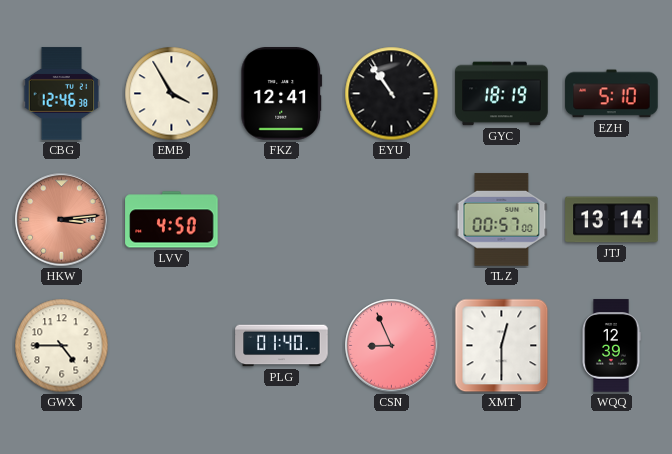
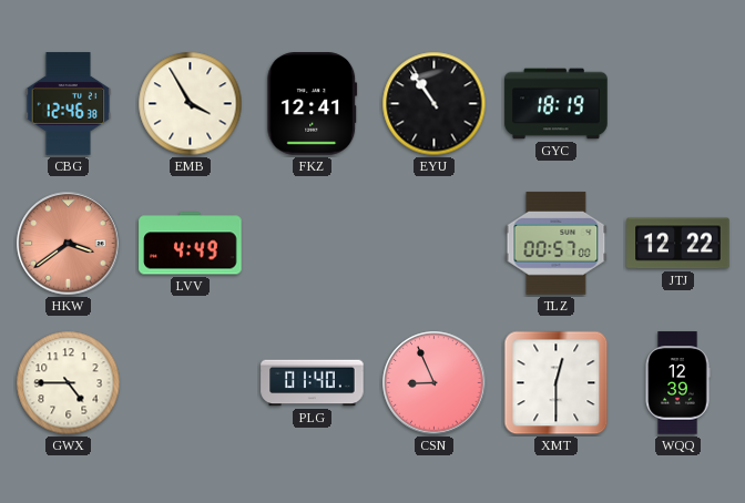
EZH: 5:10 -> none
HKW: 3:14 -> 3:39
LVV: 4:50 -> 4:49
JTJ: 13:14 -> 12:22
